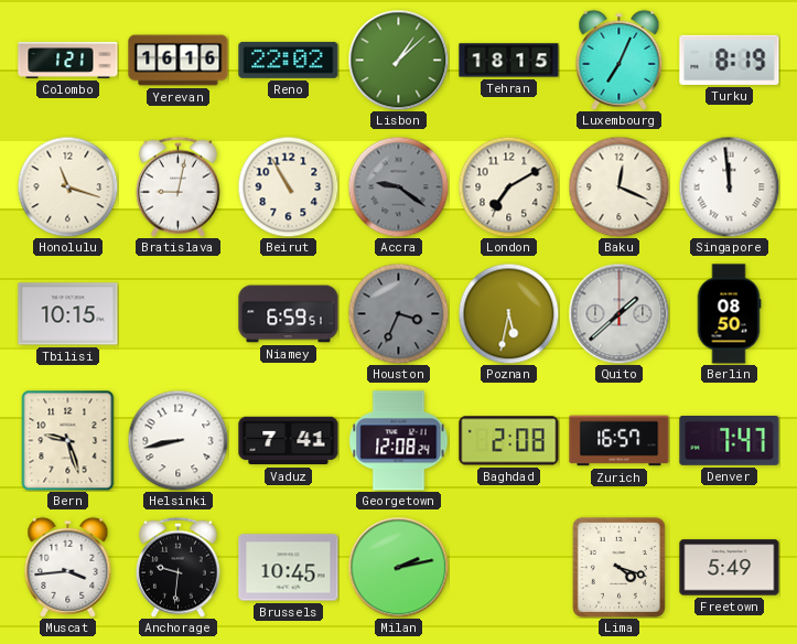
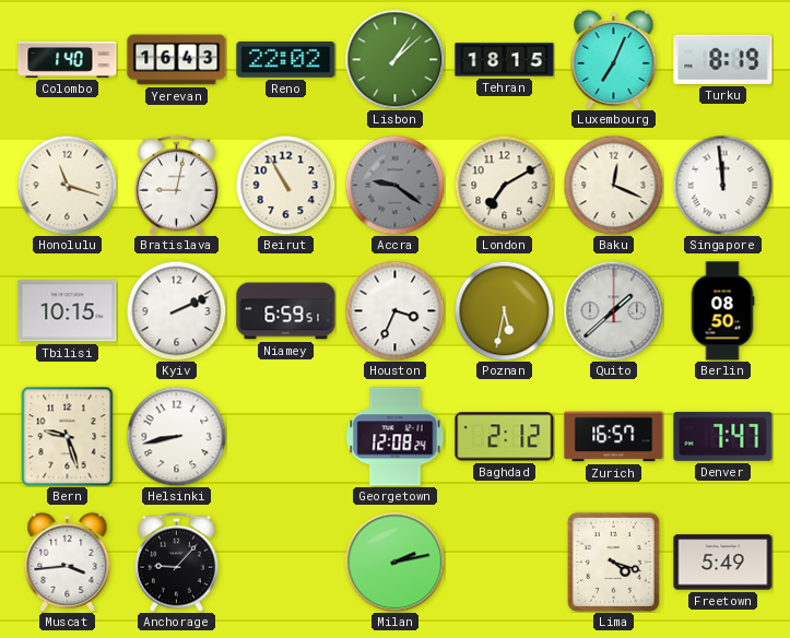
Colombo: 1:21 -> 1:40
Yerevan: 16:16 -> 16:43
Kyiv: none -> 2:11
Houston dial: grey -> white
Vaduz: 7:41 -> none
Baghdad: 2:08 -> 2:12
Anchorage: 9:31 -> 9:07
Brussels: 10:45 -> none
